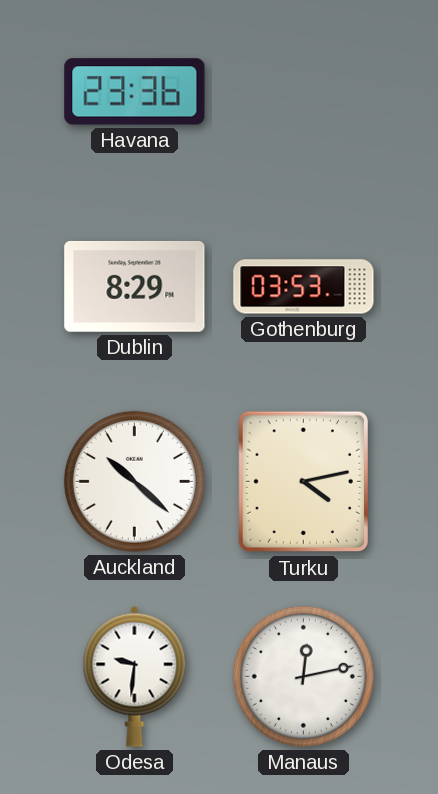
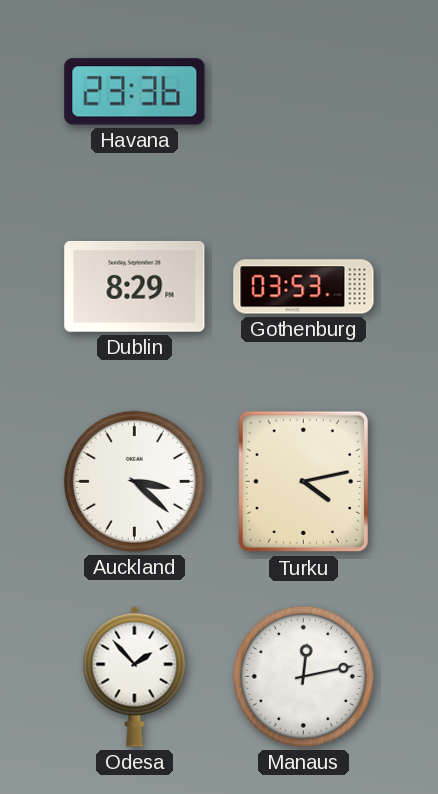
Auckland: 10:22 -> 3:22
Odesa: 9:31 -> 1:53
